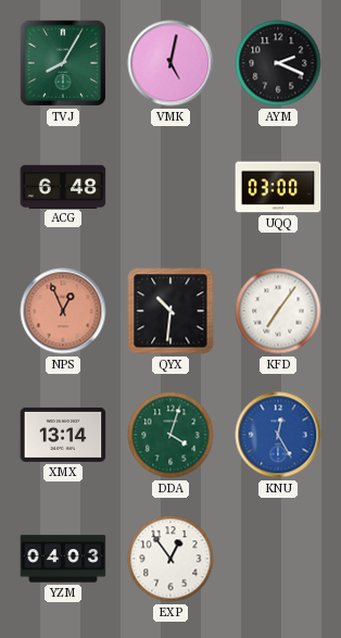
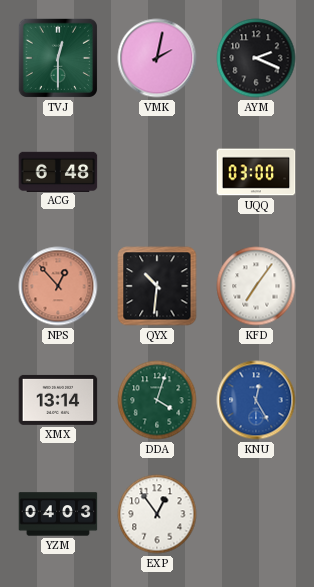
TVJ: 8:05 -> 12:30
VMK: 5:02 -> 2:02
NPS: 12:56 -> 12:53
